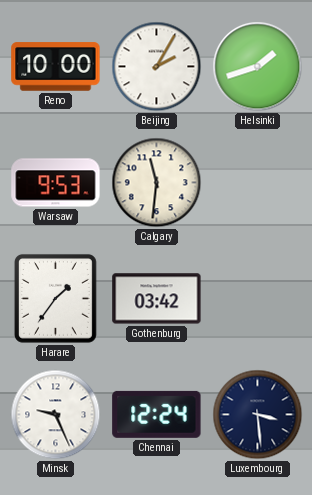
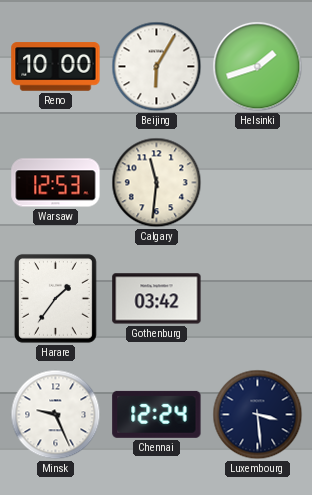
Beijing: 2:05 -> 6:05
Warsaw: 9:53 -> 12:53
